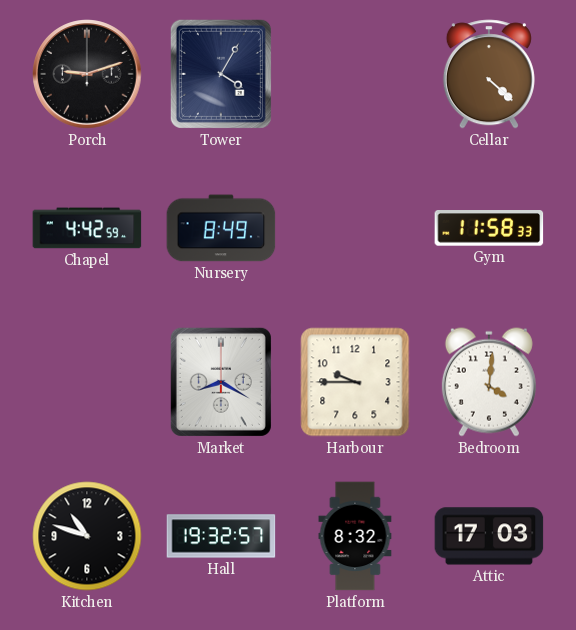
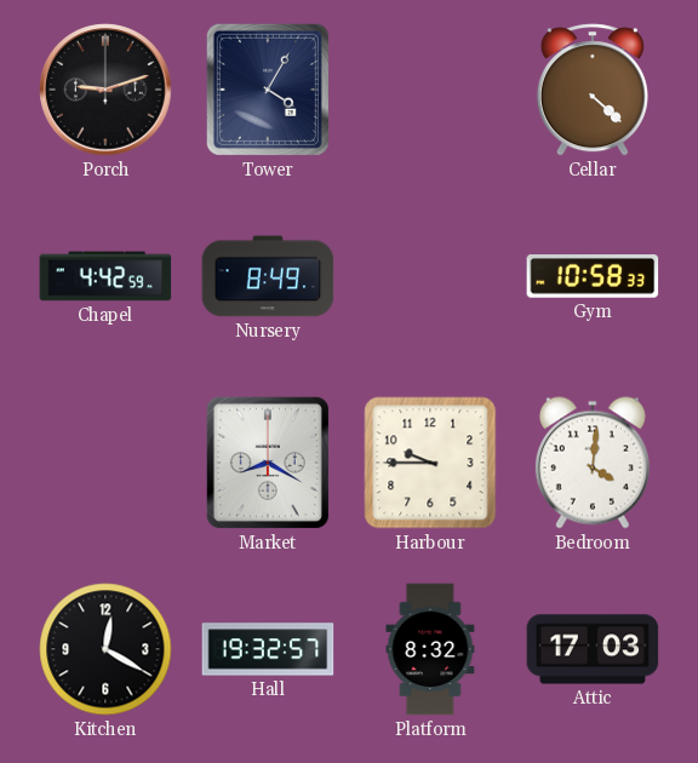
Gym: 11:58 -> 10:58
Kitchen: 10:48 -> 12:20
